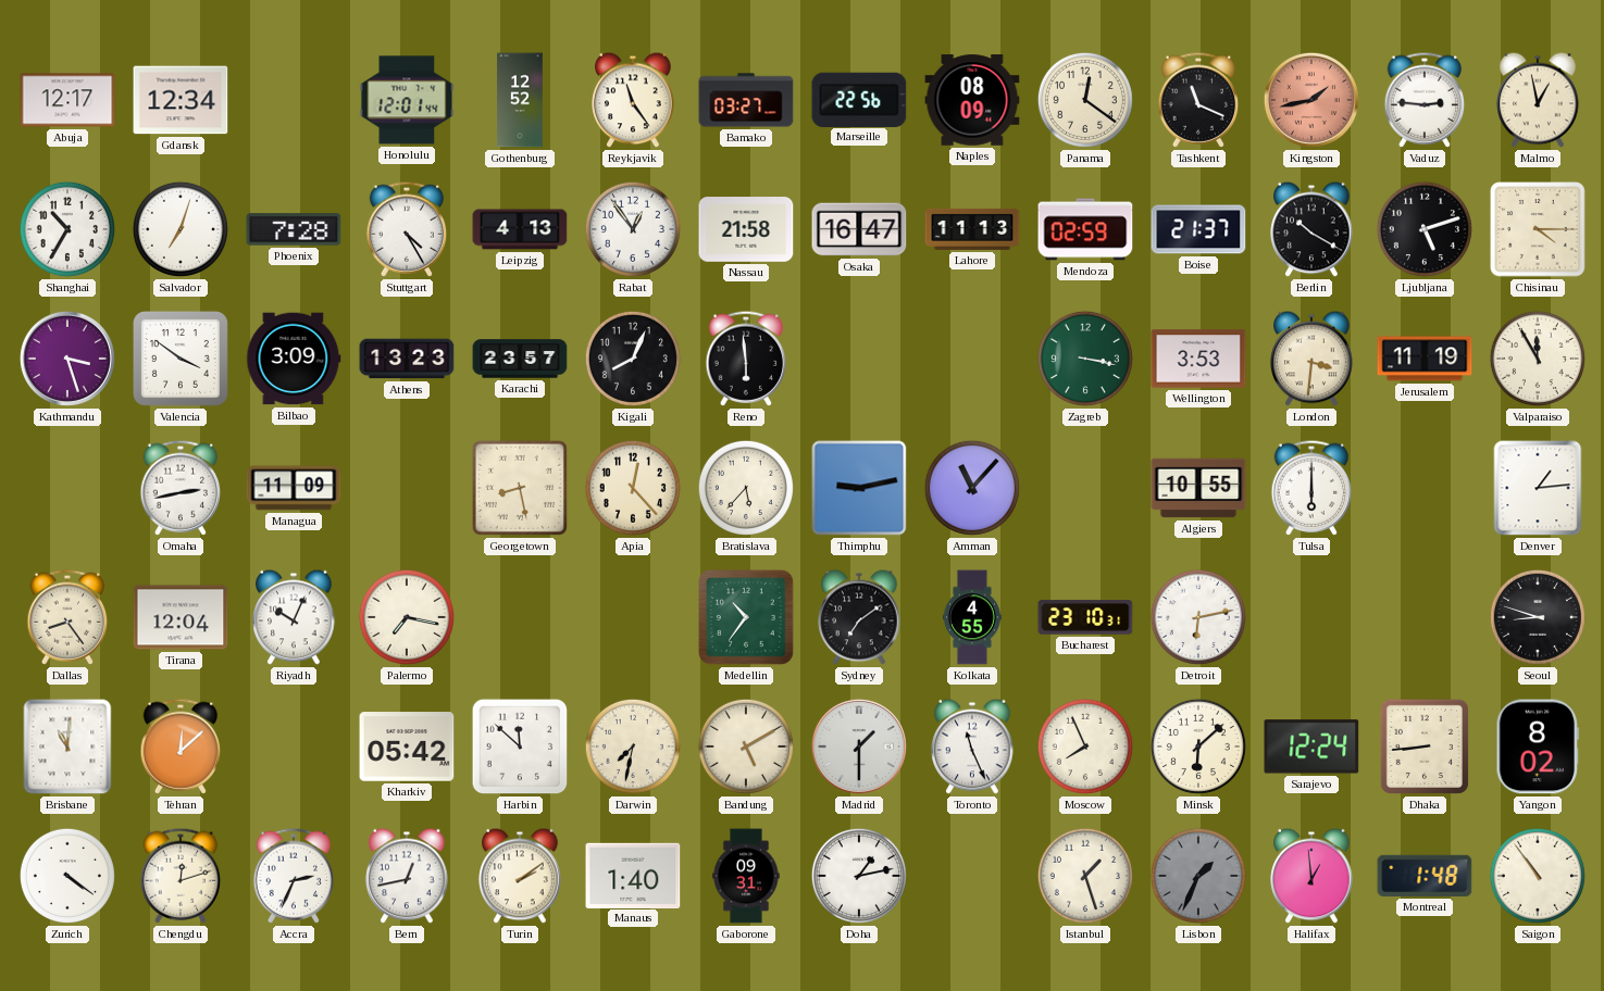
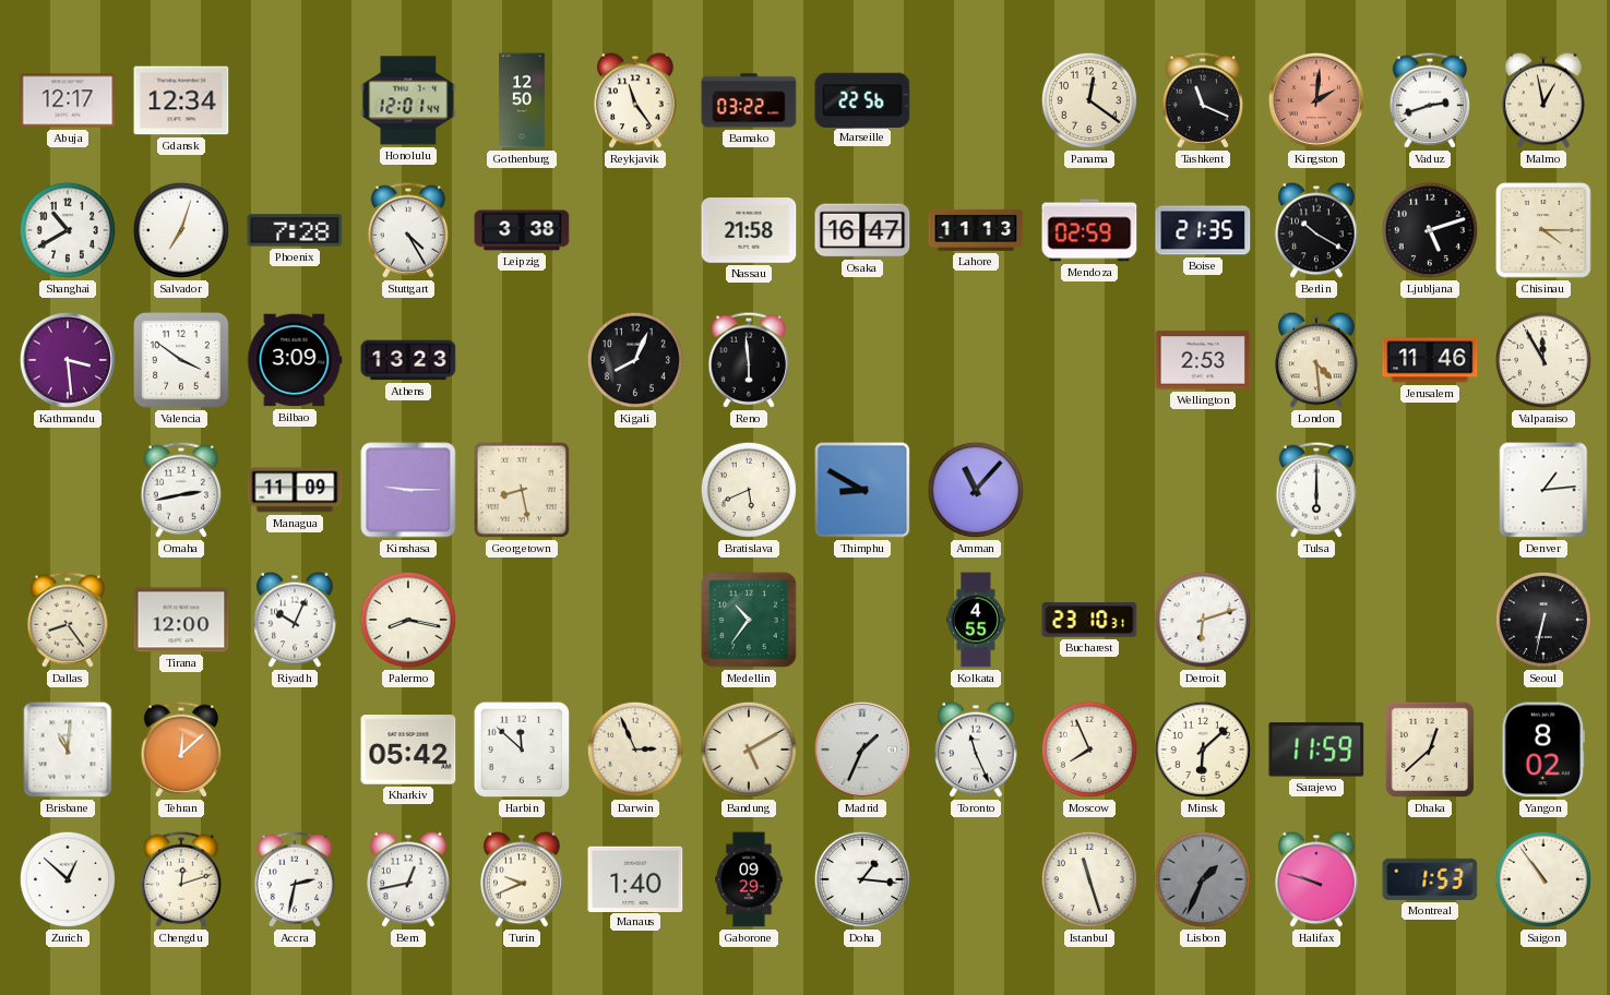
Gothenburg: 12:52 -> 12:50
Bamako: 03:27 -> 03:22
Naples: 08:09 -> none
Kingston: 1:43 -> 2:01
Vaduz: 2:46 -> 2:42
Shanghai: 10:35 -> 10:40
Leipzig: 4:13 -> 3:38
Rabat: 12:54 -> none
Boise: 21:37 -> 21:35
Kathmandu: 3:27 -> 3:29
Karachi: 23:57 -> none
Zagreb: 3:17 -> none
Wellington: 3:53 -> 2:53
London: 3:31 -> 4:29
Jerusalem: 11:19 -> 11:46
Kinshasa: none -> 9:15
Apia: 12:23 -> none
Bratislava: 5:37 -> 5:41
Thimphu: 9:13 -> 8:50
Algiers: 10:55 -> none
Tirana: 12:04 -> 12:00
Palermo: 7:17 -> 8:17
Sydney: 7:09 -> none
Detroit: 6:13 -> 6:12
Seoul: 8:48 -> 6:32
Darwin: 7:32 -> 2:56
Madrid: 1:30 -> 1:34
Sarajevo: 12:24 -> 11:59
Dhaka: 8:44 -> 12:38
Zurich: 4:21 -> 12:52
Accra: 2:34 -> 2:32
Turin: 2:09 -> 9:41
Gaborone: 09:31 -> 09:29
Doha: 1:13 -> 1:16
Istanbul: 1:27 -> 11:27
Halifax: 12:59 -> 9:48
Montreal: 1:48 -> 1:53
